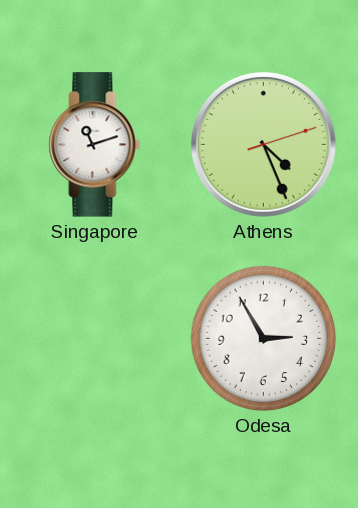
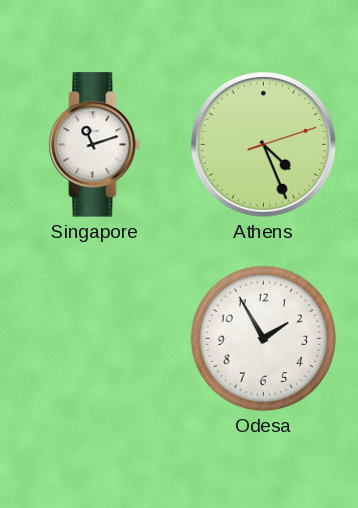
Odesa: 2:55 -> 1:55
